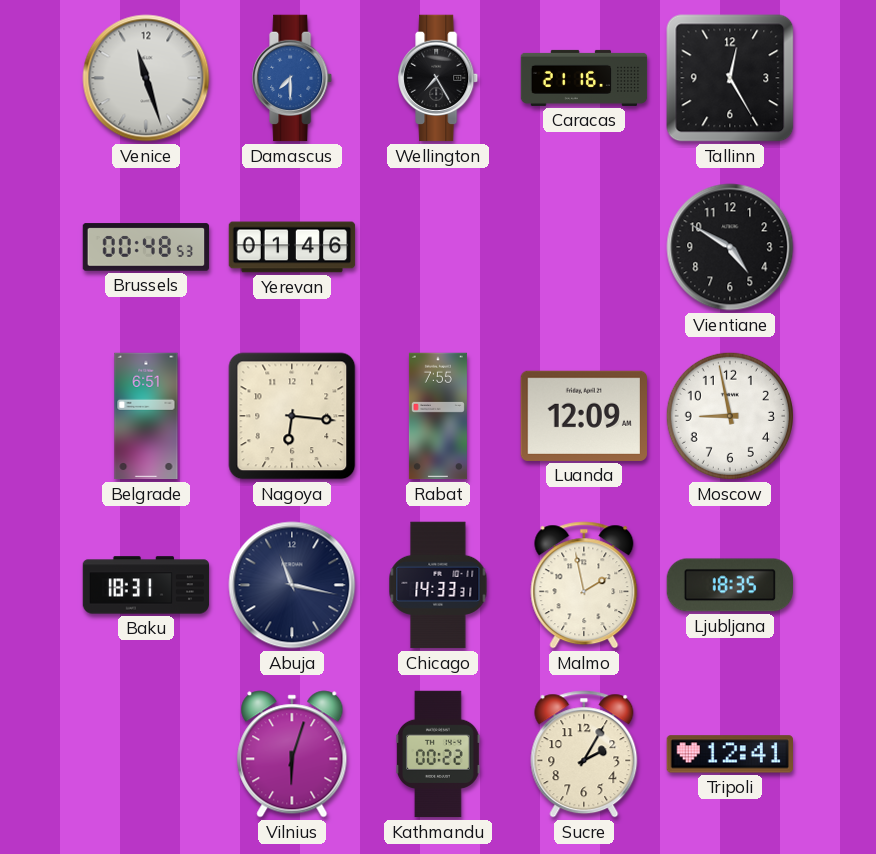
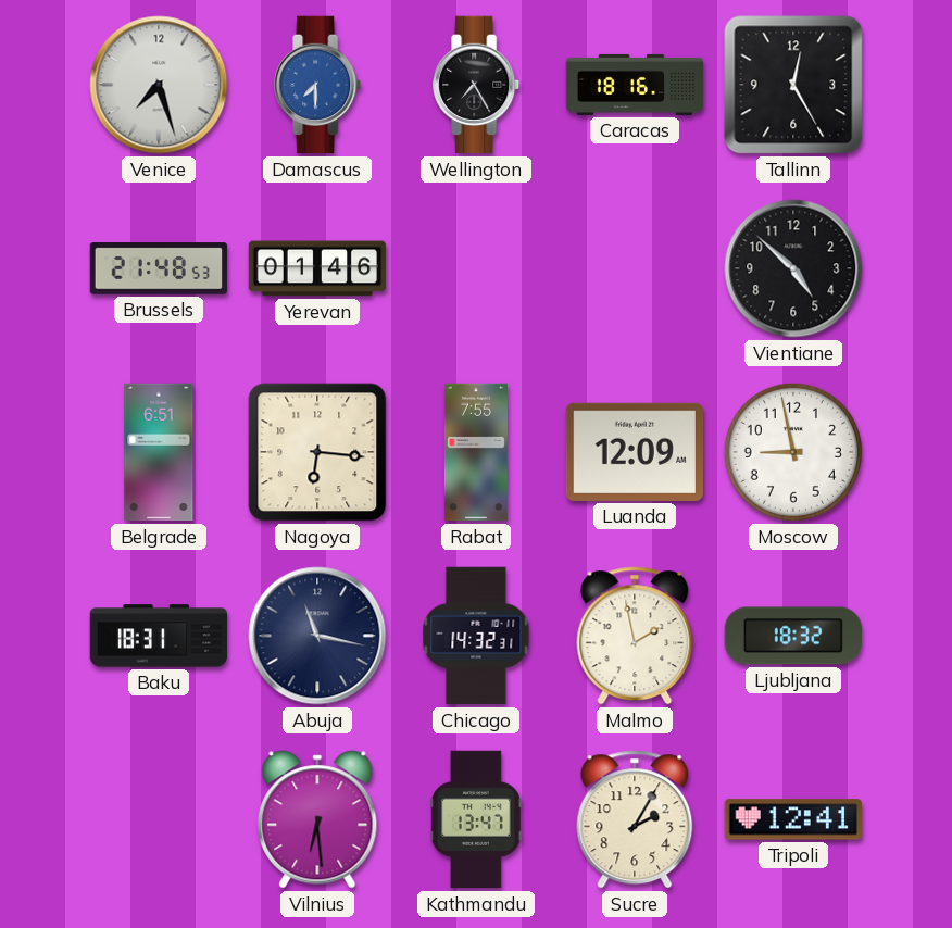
Venice: 11:27 -> 7:27
Caracas: 21:16 -> 18:16
Brussels: 00:48 -> 21:48
Vientiane: 4:50 -> 4:52
Chicago: 14:33 -> 14:32
Ljubljana: 18:35 -> 18:32
Vilnius: 6:03 -> 6:29
Kathmandu: 00:22 -> 13:47
